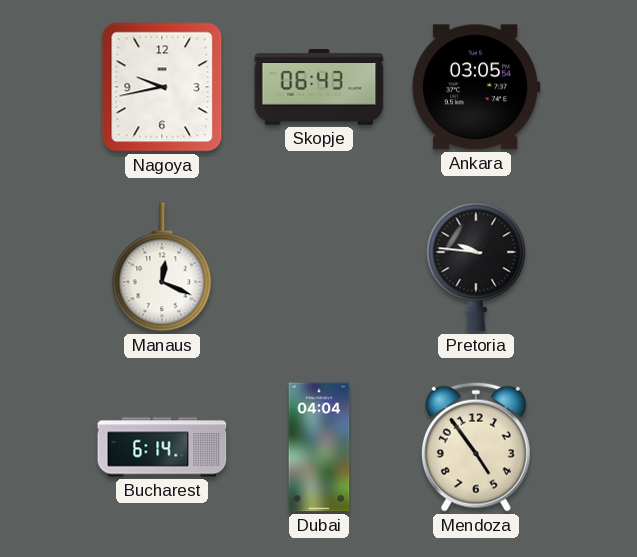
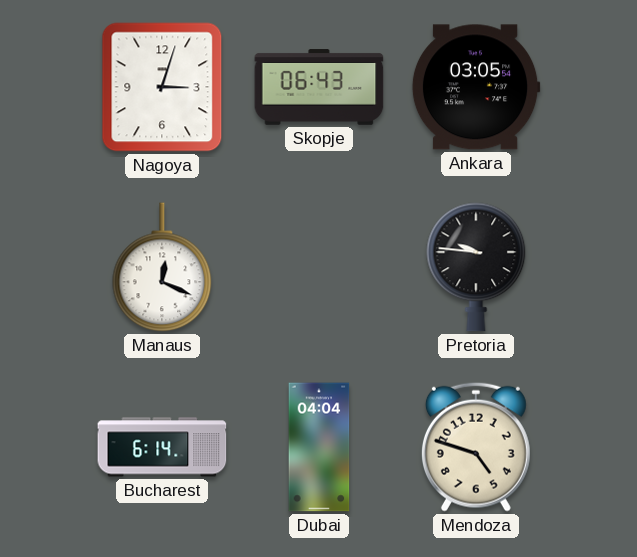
Nagoya: 9:43 -> 3:03
Mendoza: 4:54 -> 4:48
